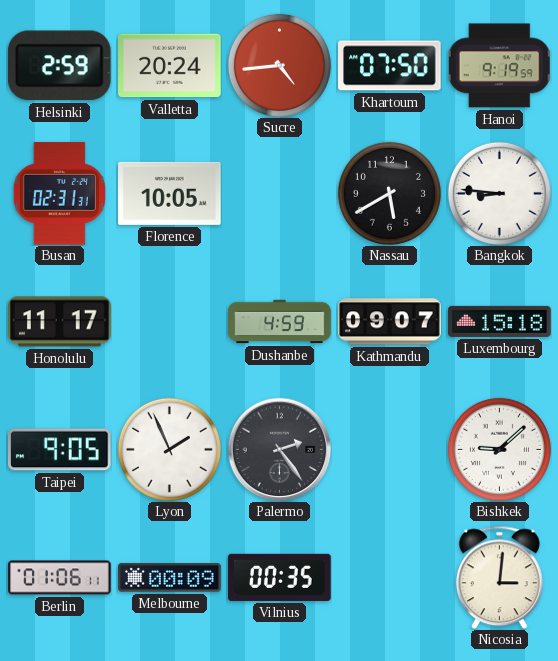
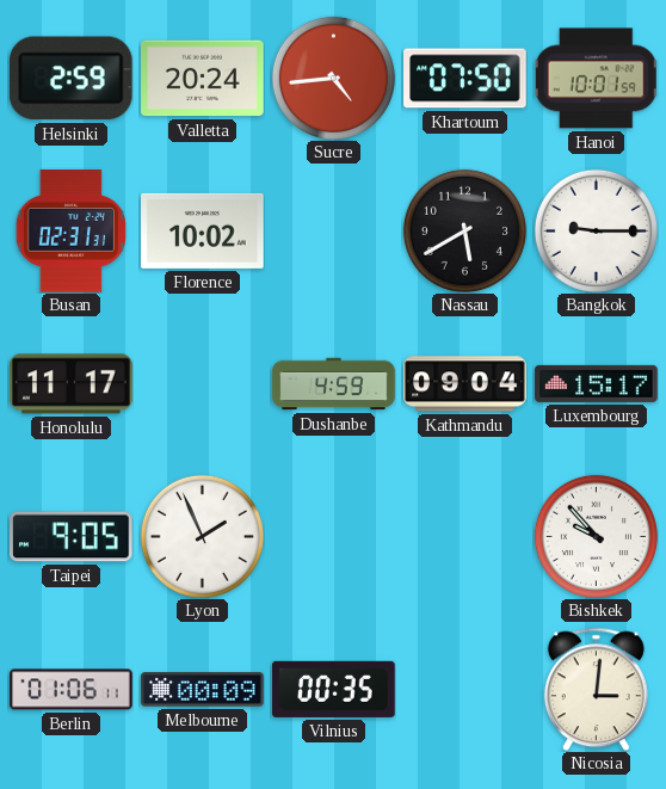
Hanoi: 9:19 -> 10:01
Florence: 10:05 -> 10:02
Bangkok: 8:46 -> 9:15
Kathmandu: 09:07 -> 09:04
Luxembourg: 15:18 -> 15:17
Palermo: 2:24 -> none
Bishkek: 9:08 -> 9:53
